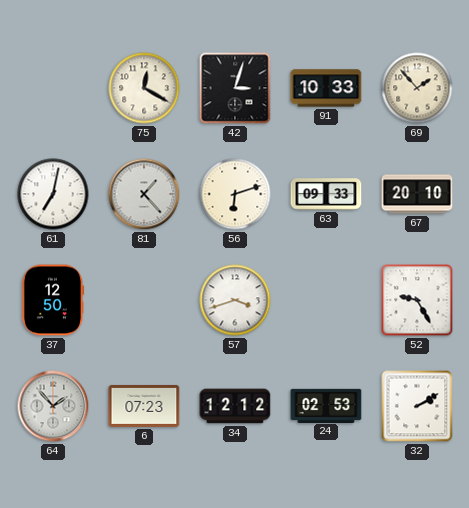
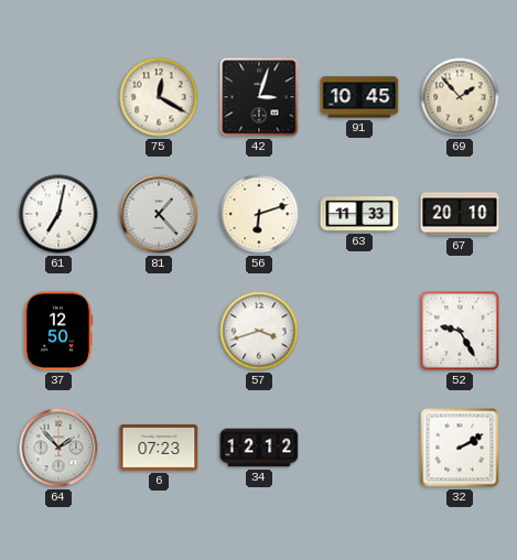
91: 10:33 -> 10:45
63: 09:33 -> 11:33
24: 02:53 -> none
